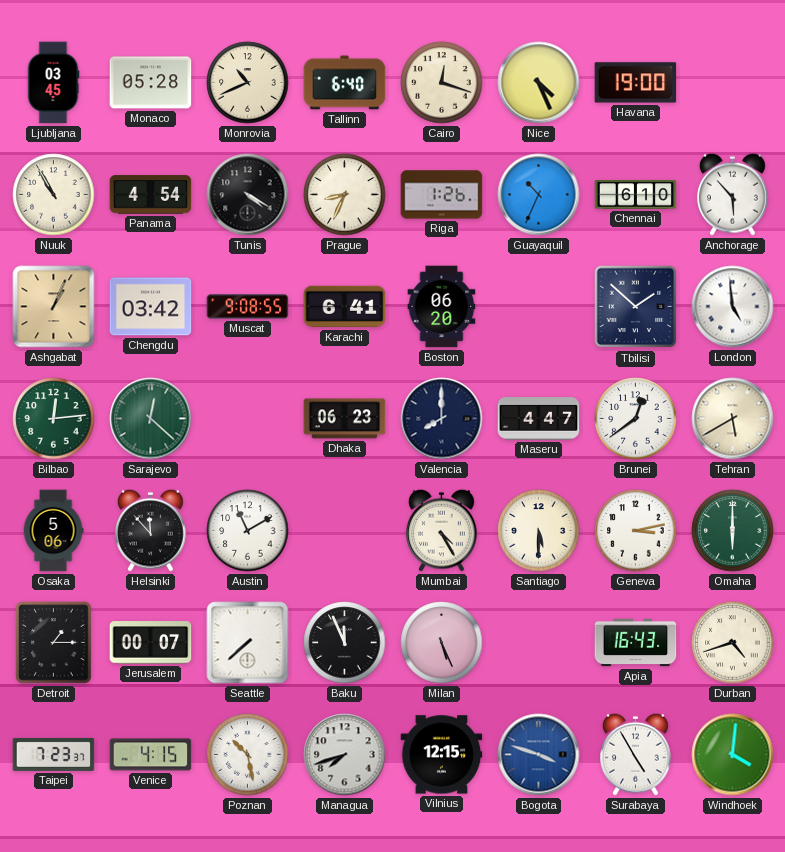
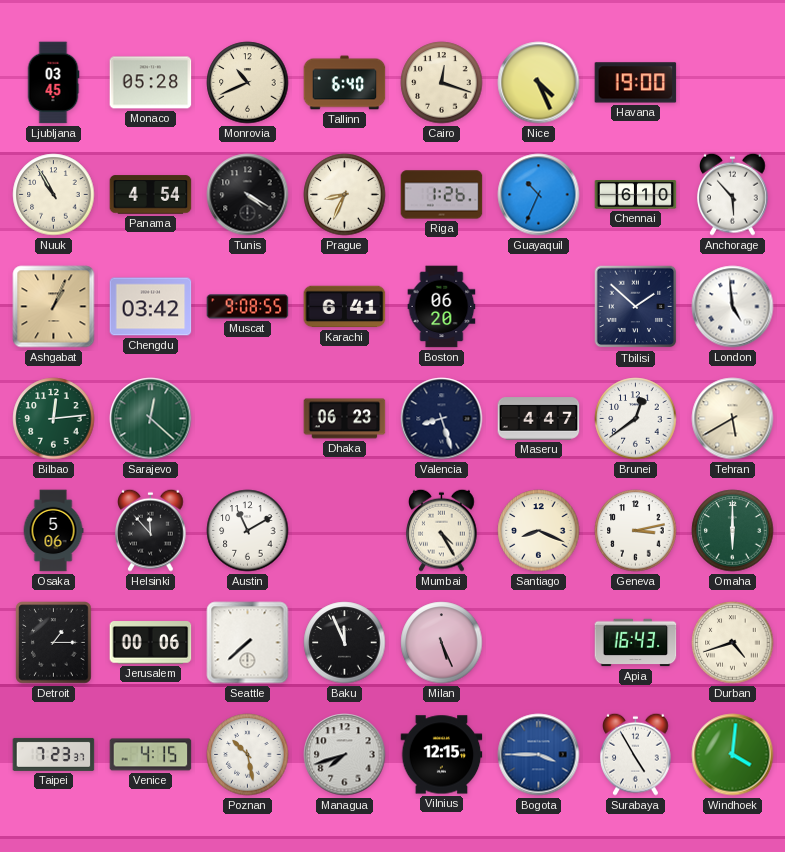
Valencia: 8:00 -> 8:27
Santiago: 5:30 -> 8:19
Jerusalem: 00:07 -> 00:06
Bogota: 3:48 -> 3:45
